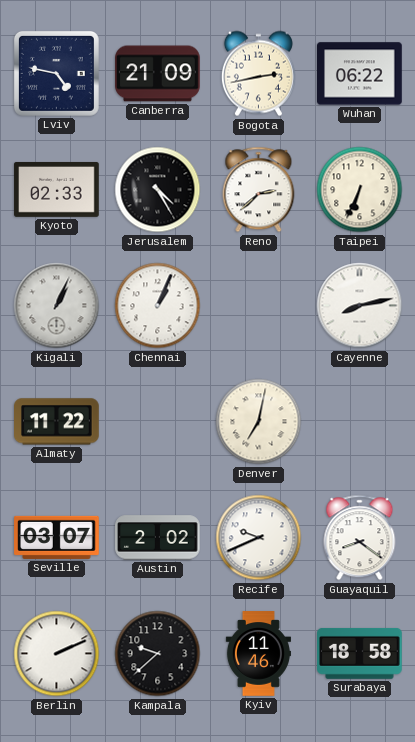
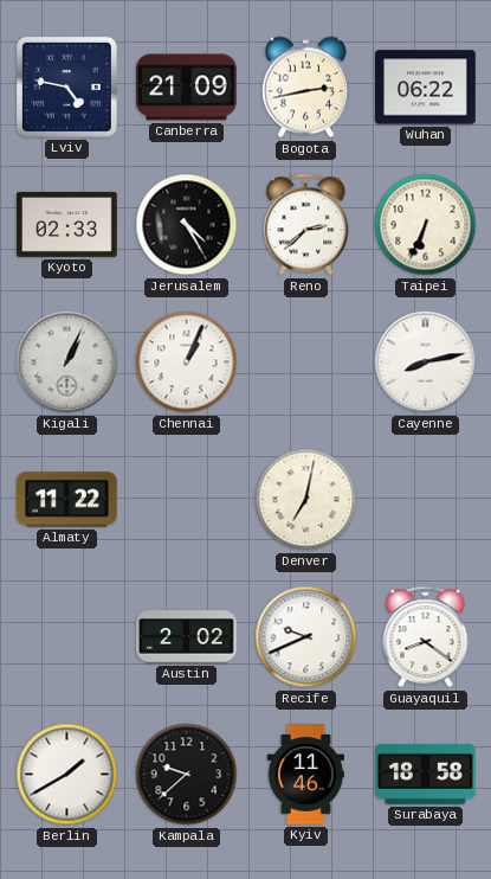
Seville: 03:07 -> none
Berlin: 2:11 -> 1:40
